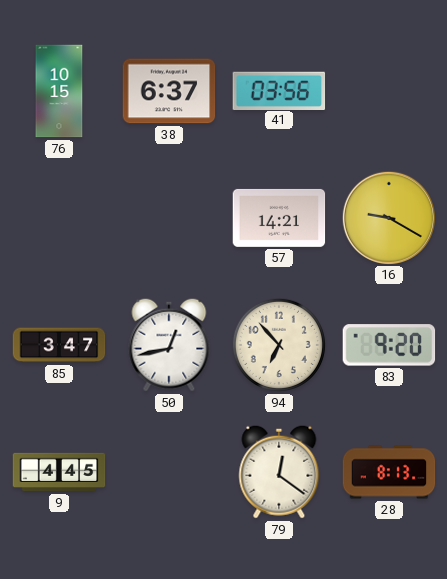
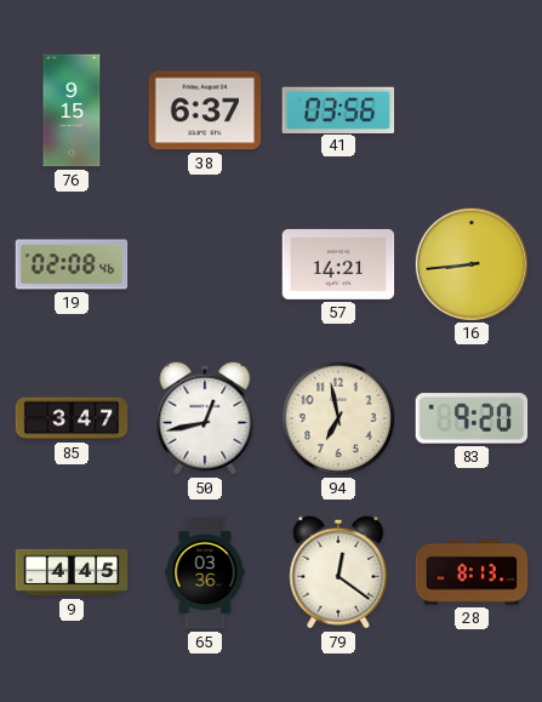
76: 10:15 -> 9:15
19: none -> 02:08
16: 9:20 -> 8:44
94: 6:53 -> 6:58
65: none -> 03:36
